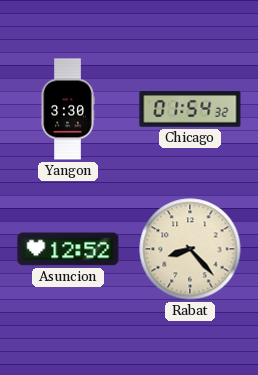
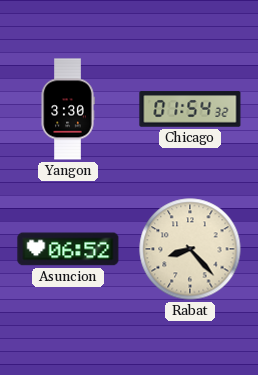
Asuncion: 12:52 -> 06:52
